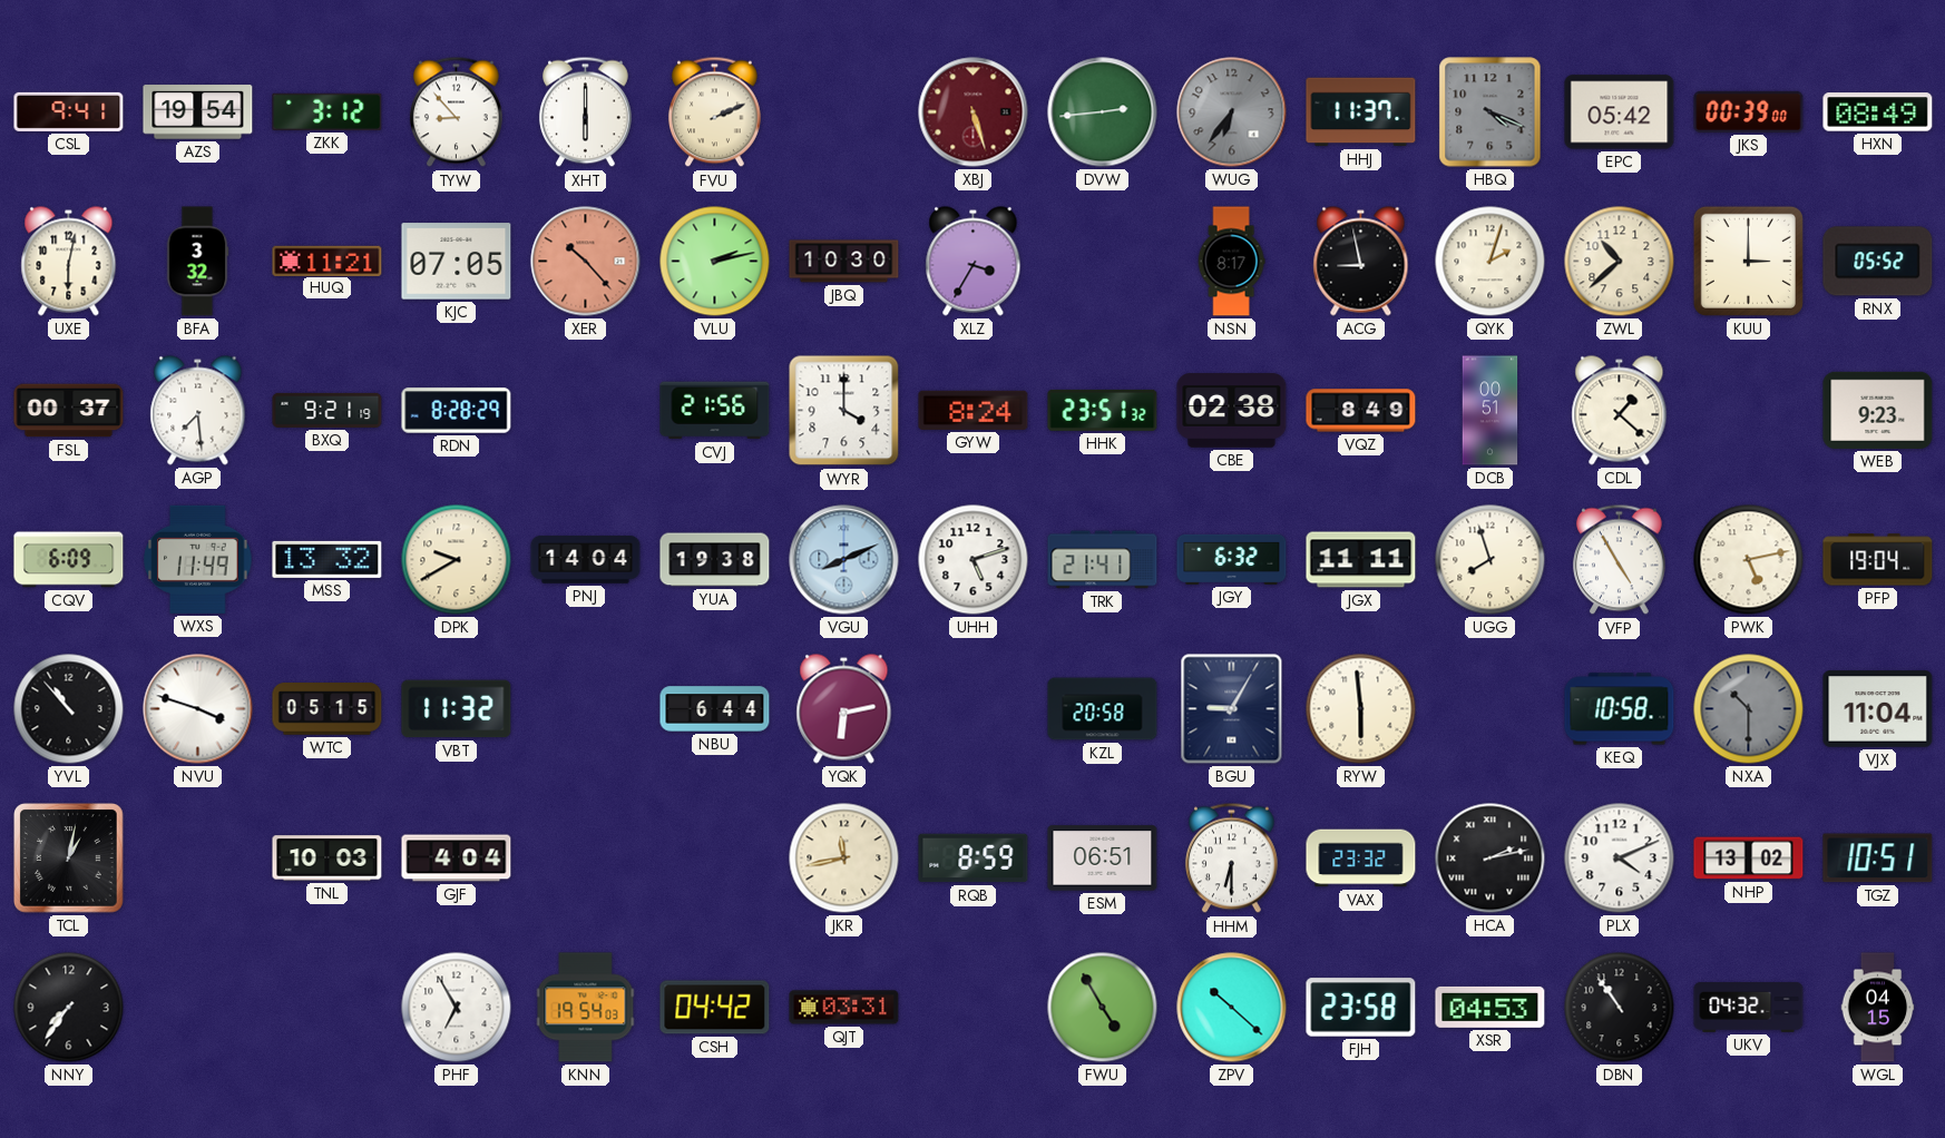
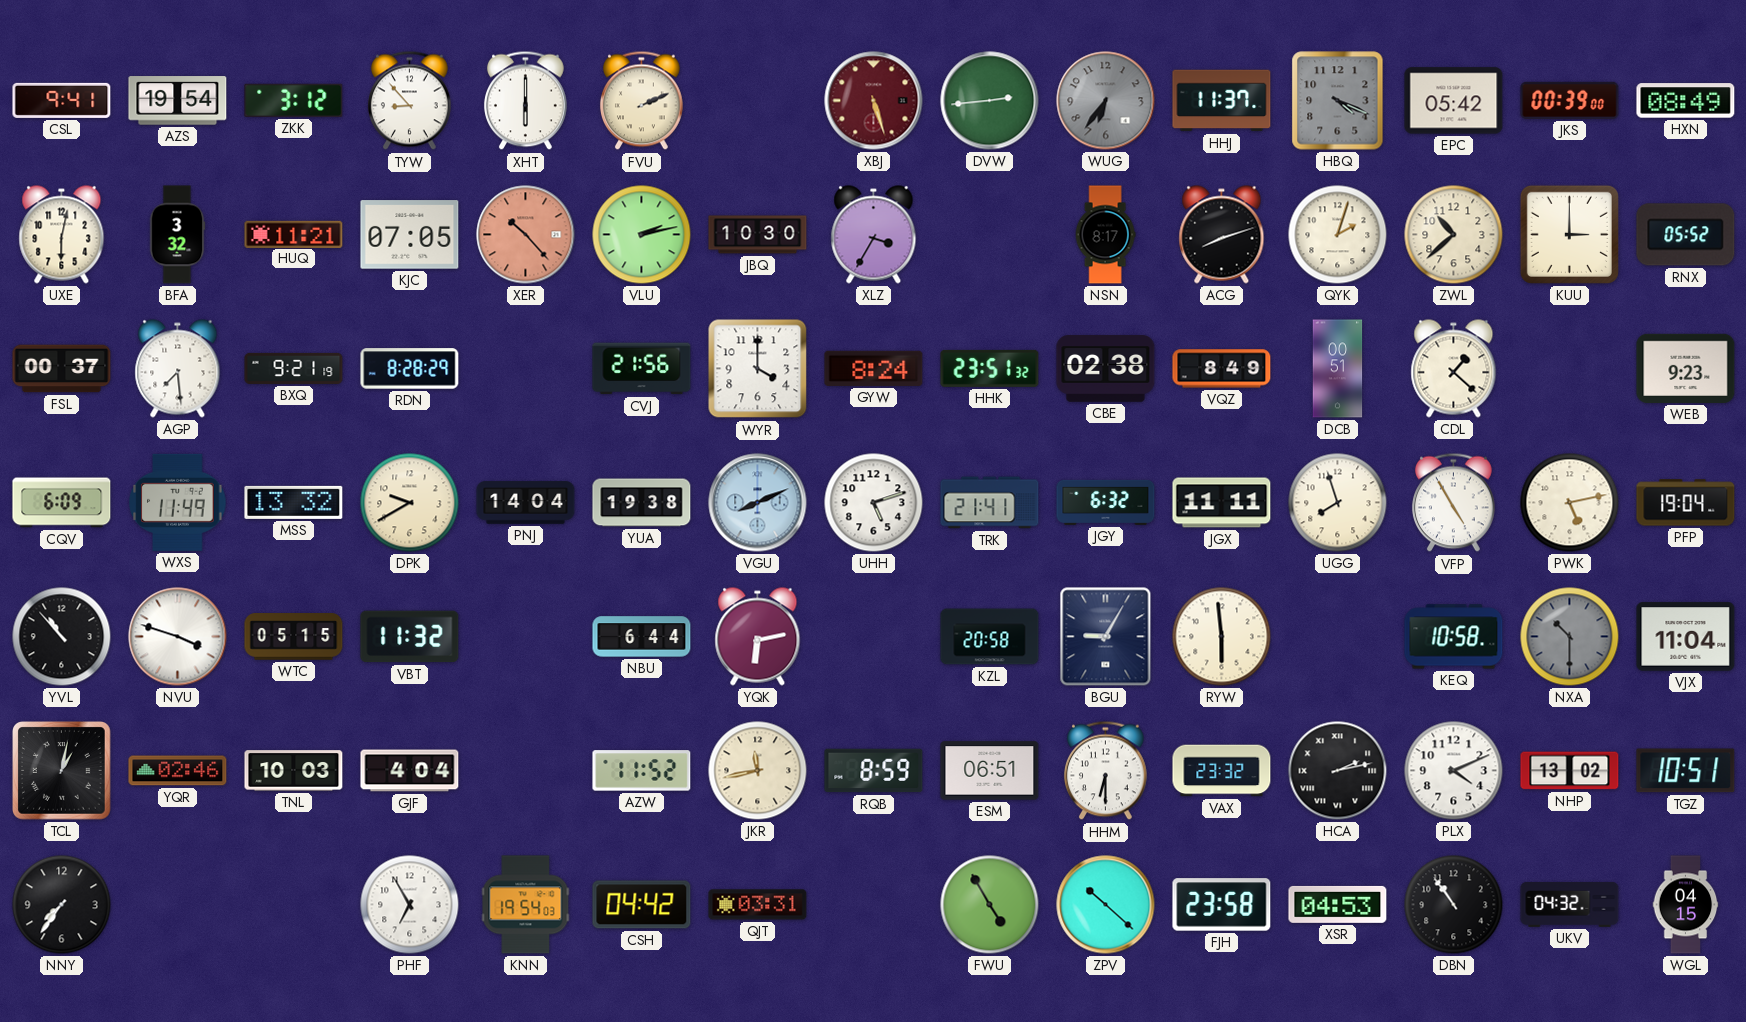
ACG: 8:58 -> 8:12
YQR: none -> 02:46
AZW: none -> 11:52
